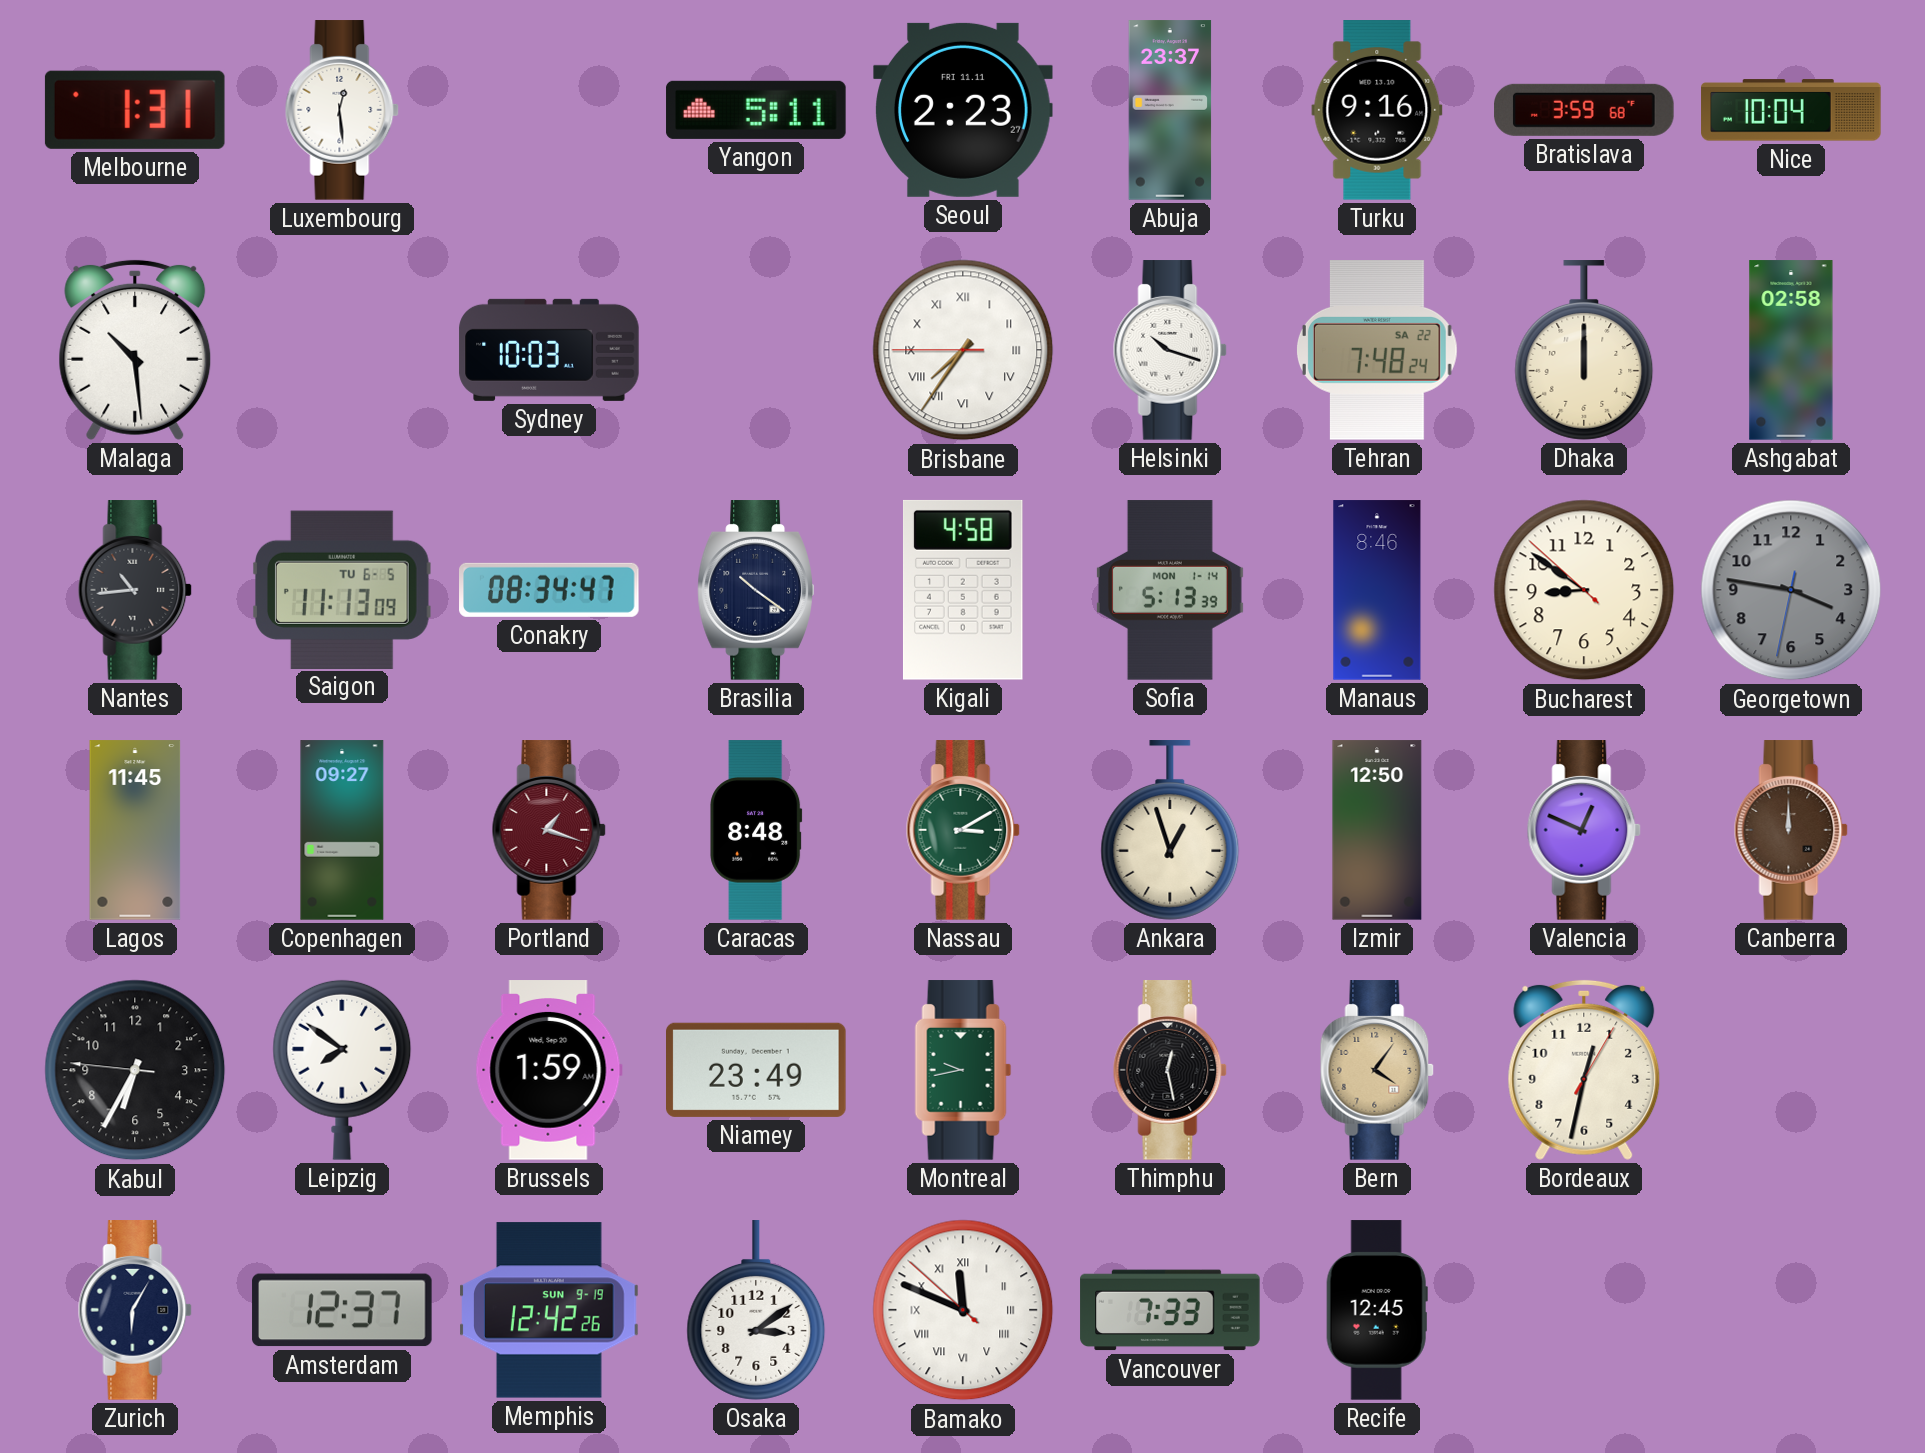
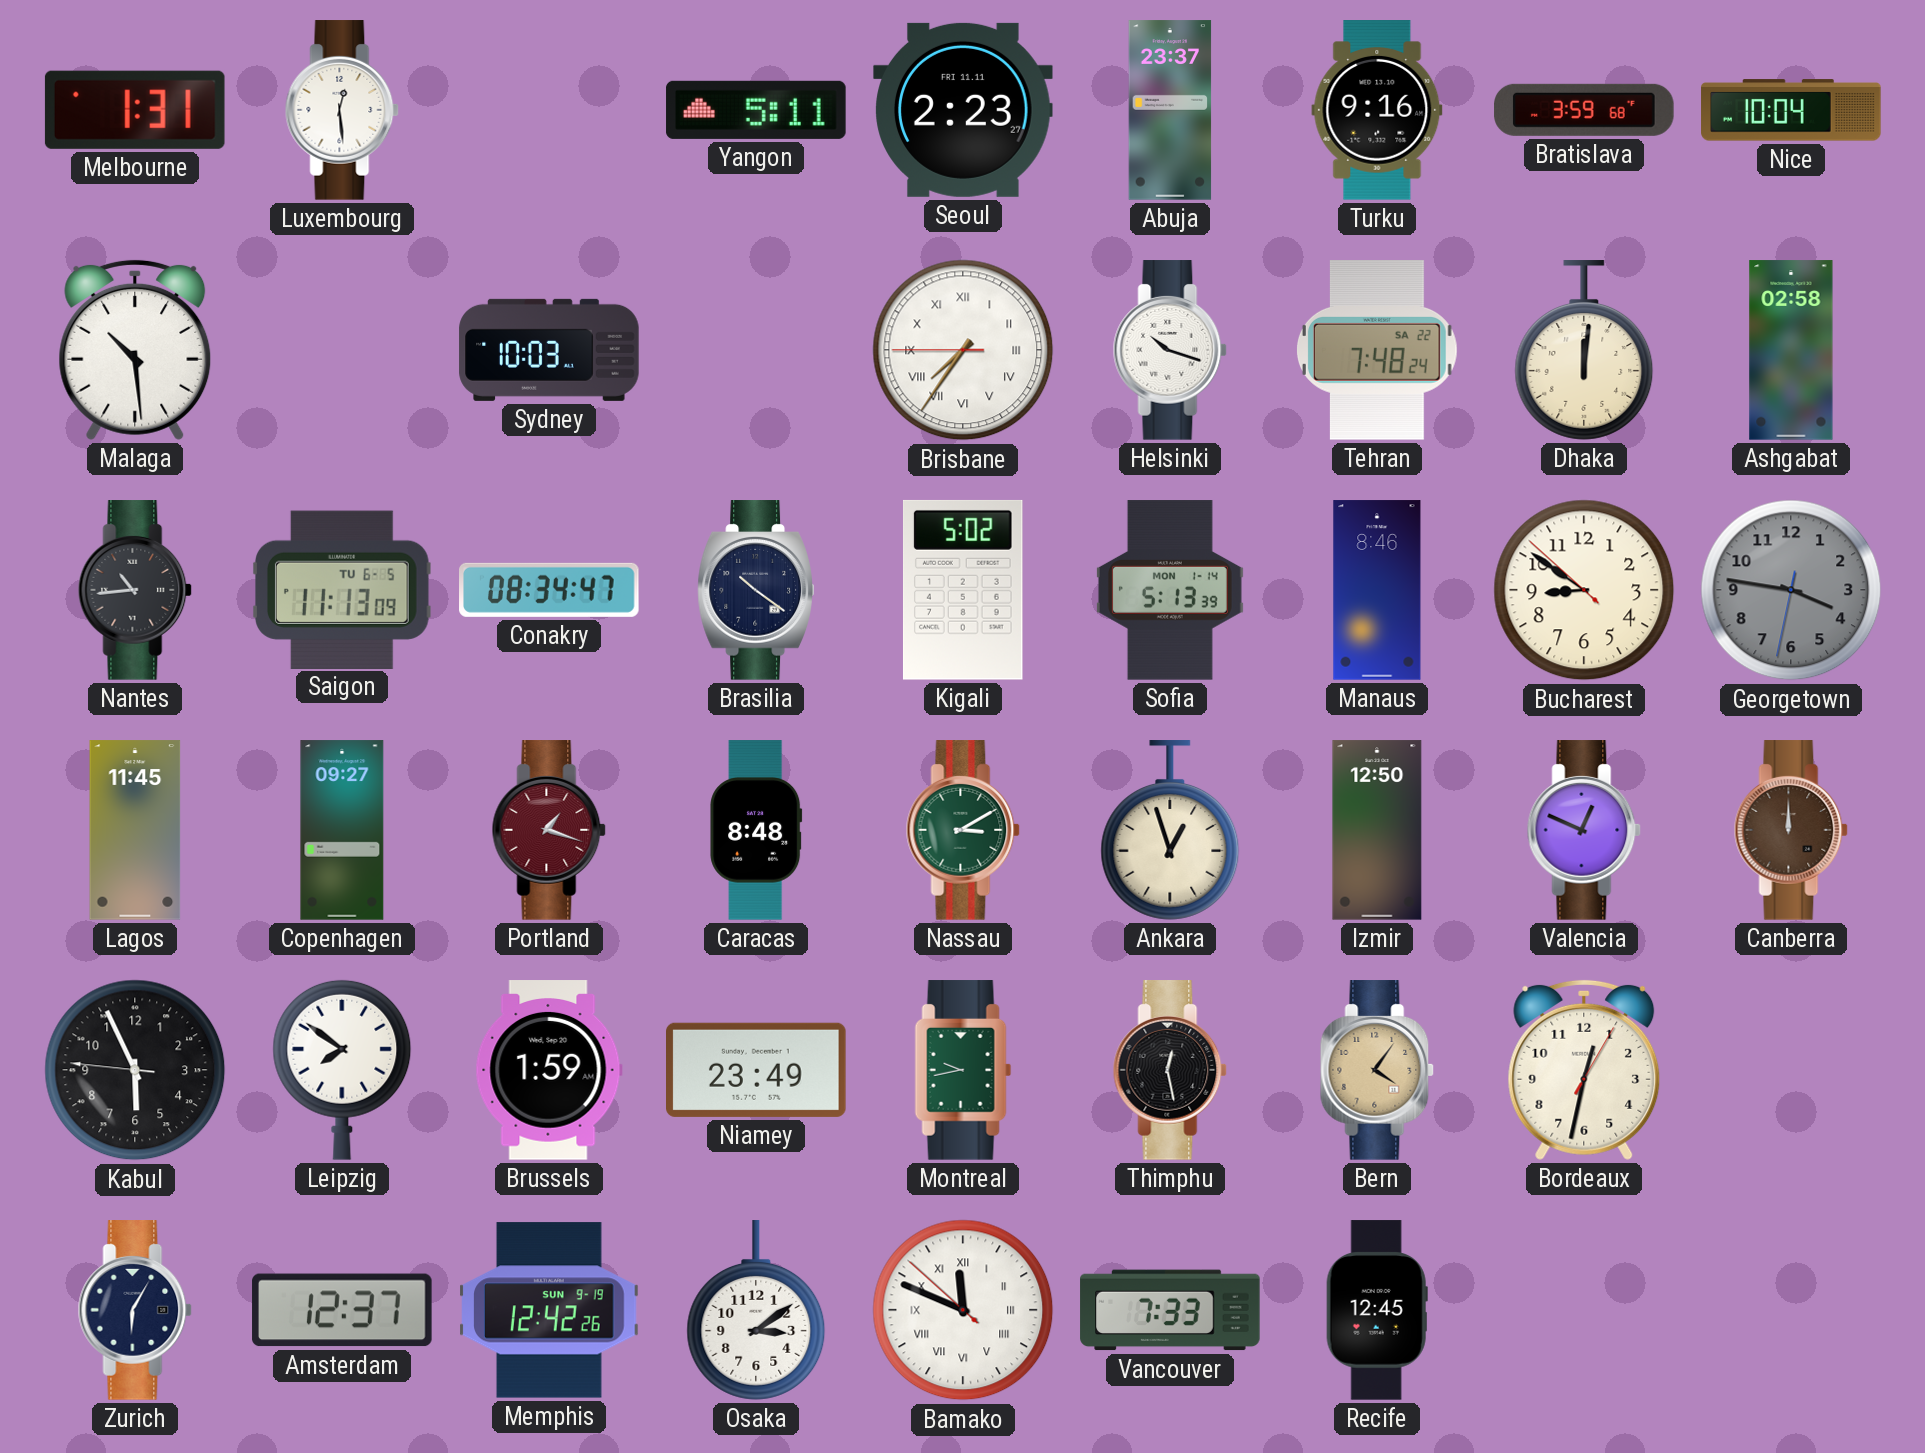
Dhaka: 12:00 -> 12:01
Kigali: 4:58 -> 5:02
Kabul: 6:34 -> 5:55
